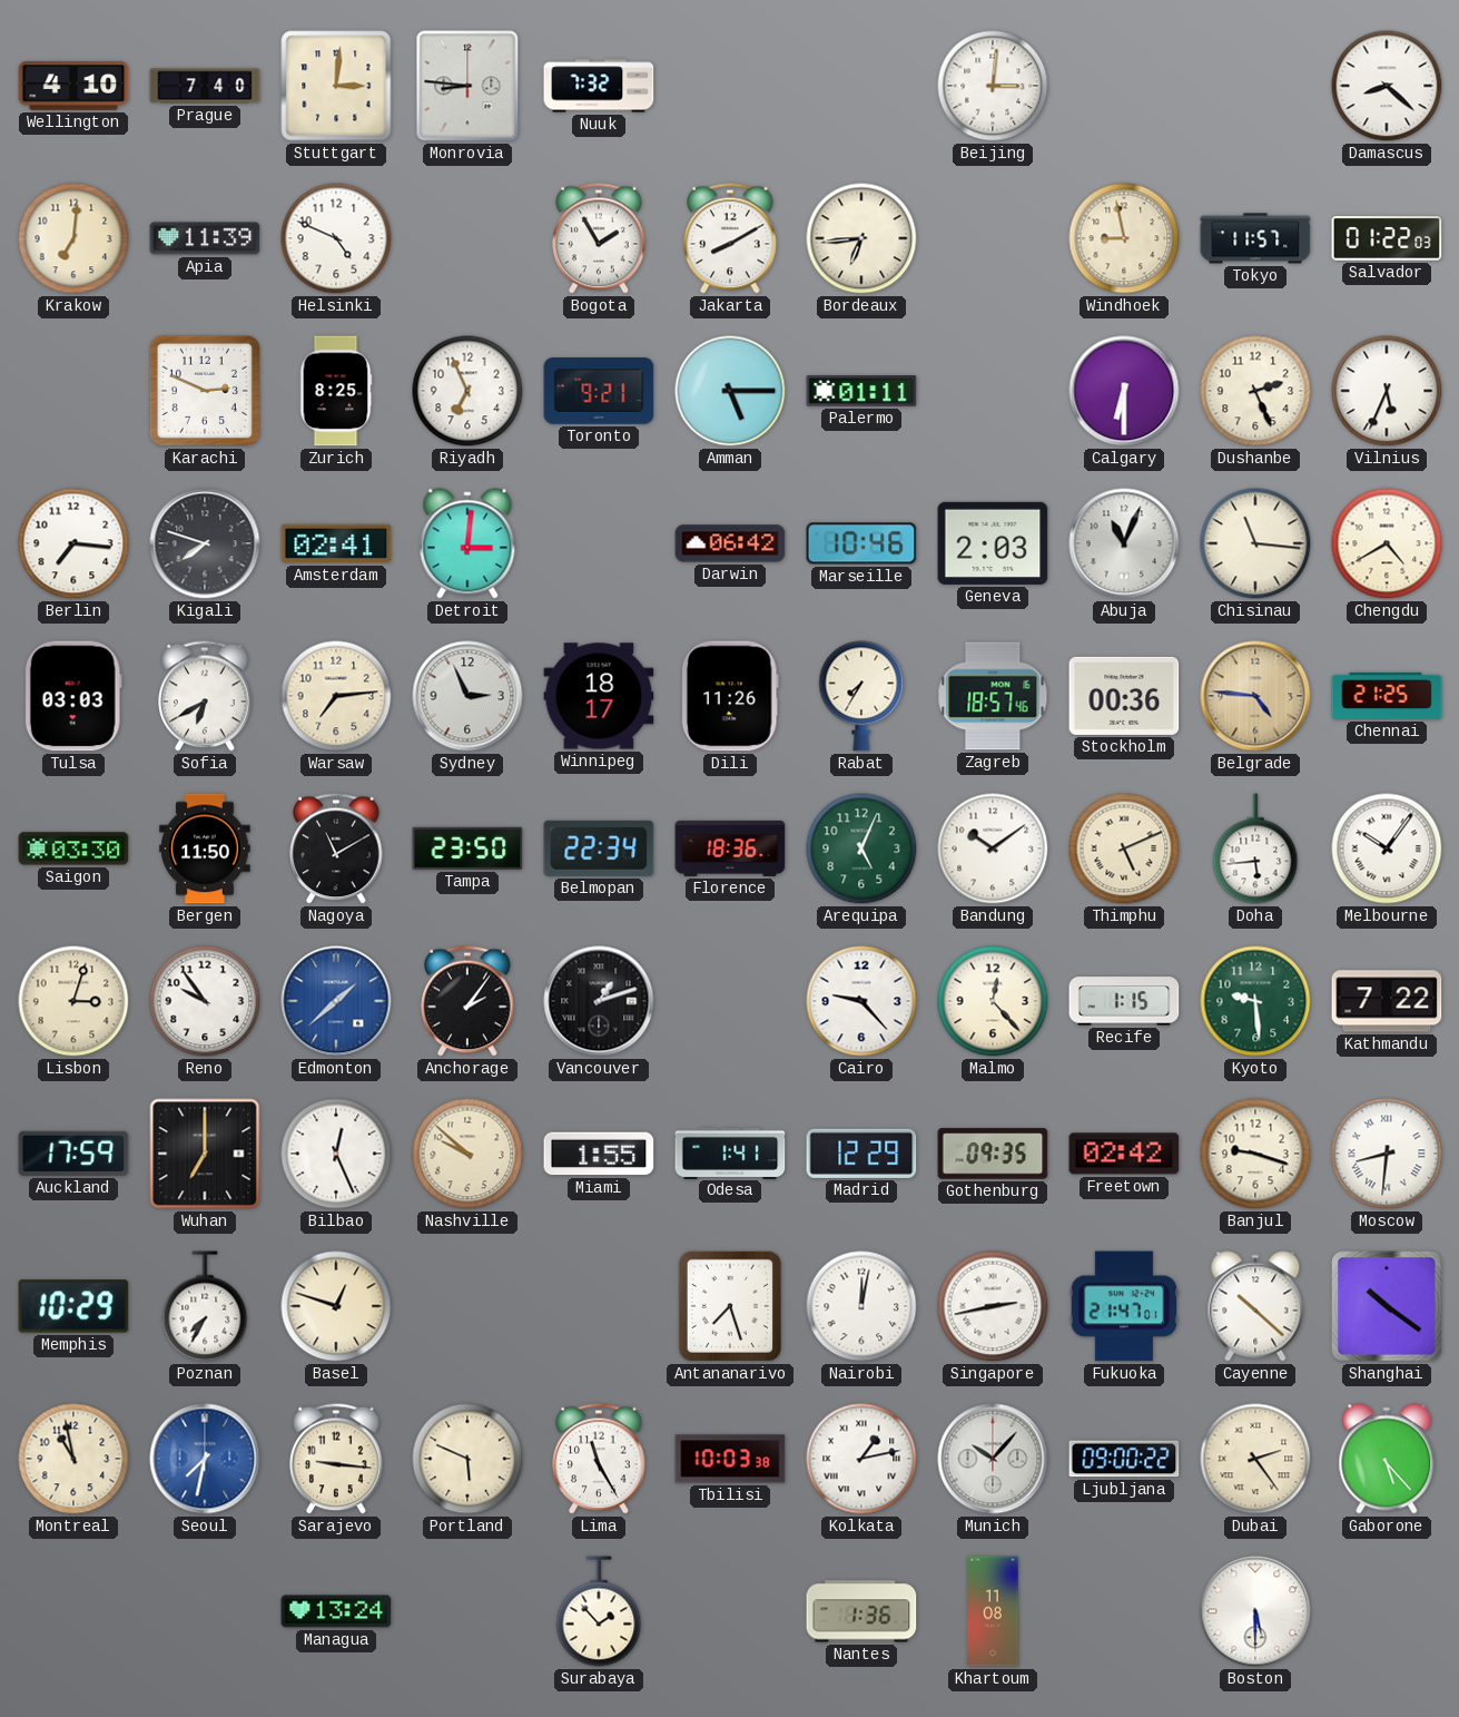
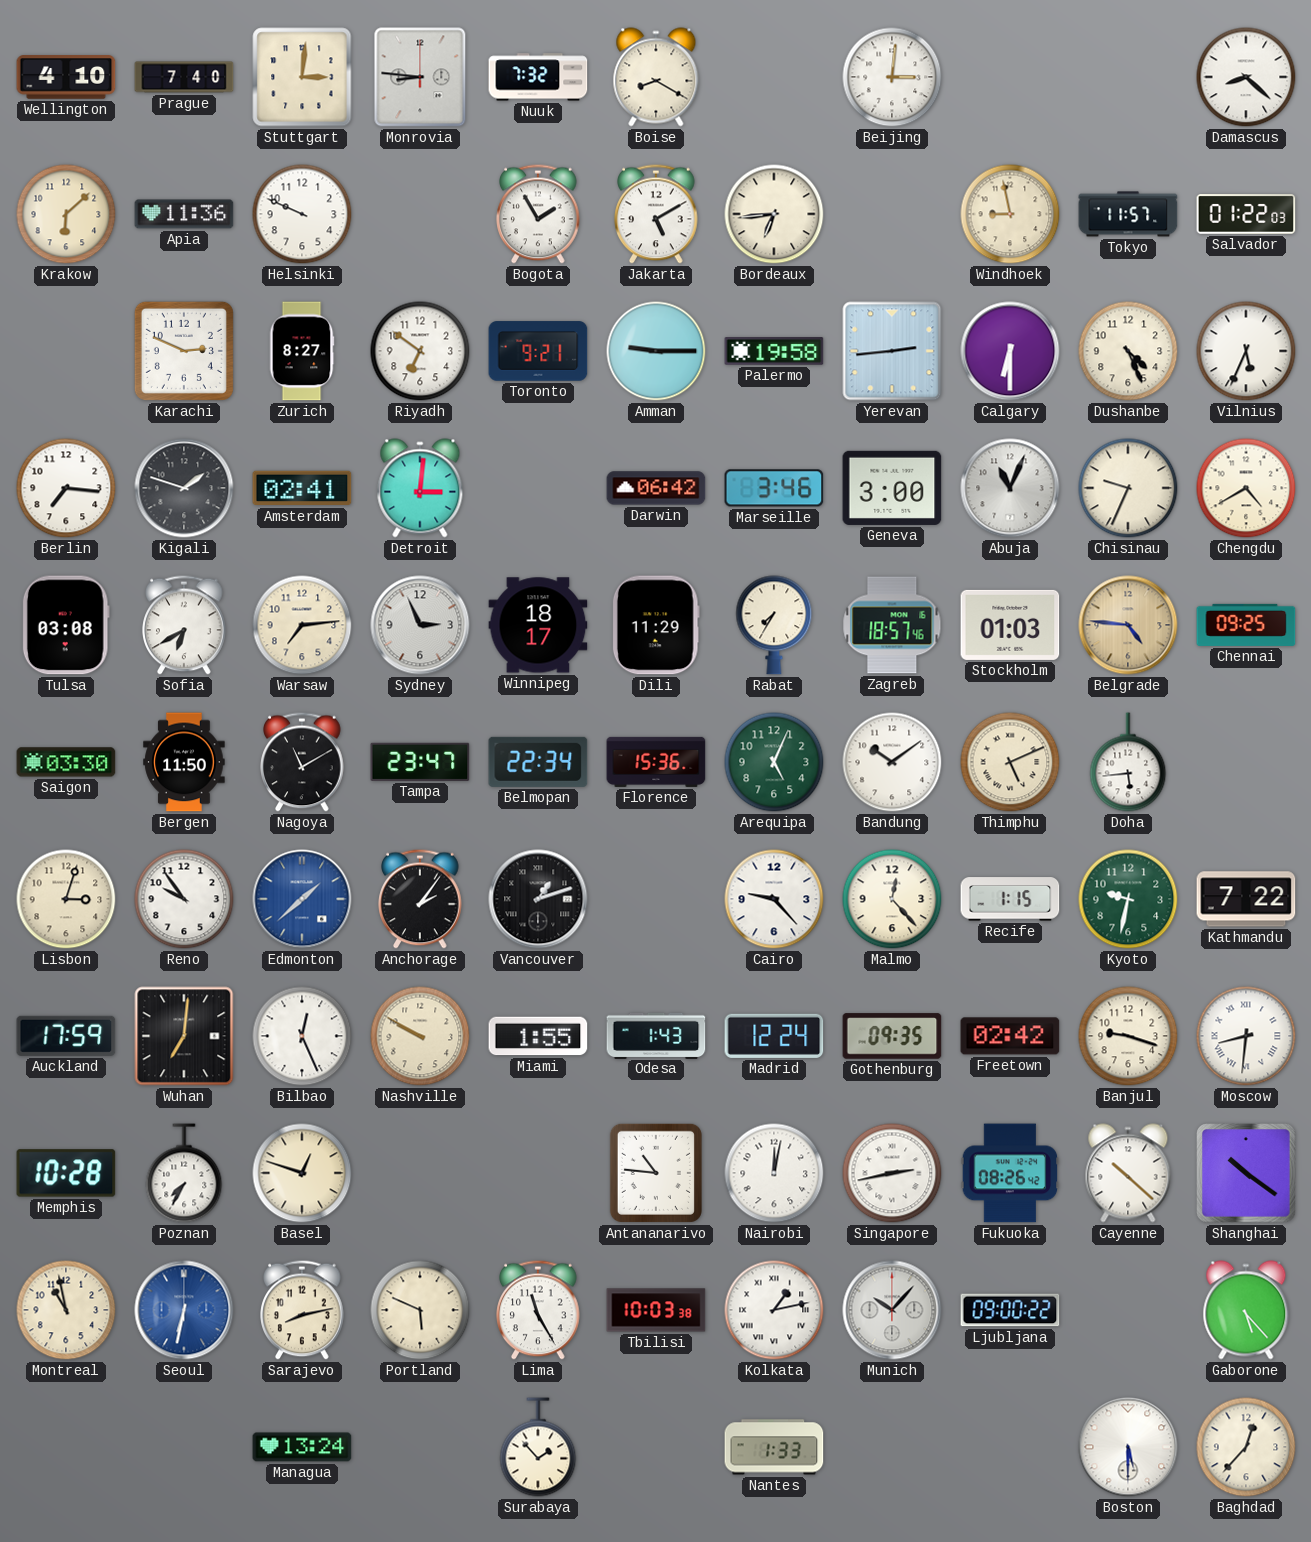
Boise: none -> 8:20
Krakow: 7:01 -> 6:08
Apia: 11:39 -> 11:36
Helsinki: 4:49 -> 9:49
Jakarta: 8:10 -> 5:10
Zurich: 8:25 -> 8:27
Riyadh: 6:56 -> 6:51
Amman: 5:15 -> 9:15
Palermo: 01:11 -> 19:58
Yerevan: none -> 2:44
Dushanbe: 2:26 -> 4:26
Kigali: 7:48 -> 1:48
Marseille: 10:46 -> 3:46
Geneva: 2:03 -> 3:00
Chisinau: 11:16 -> 9:34
Tulsa: 03:03 -> 03:08
Dili: 11:26 -> 11:29
Stockholm: 00:36 -> 01:03
Chennai: 21:25 -> 09:25
Tampa: 23:50 -> 23:47
Florence: 18:36 -> 15:36
Melbourne: 10:06 -> none
Kyoto: 9:29 -> 9:32
Wuhan: 7:00 -> 7:01
Nashville: 9:52 -> 9:50
Odesa: 1:41 -> 1:43
Madrid: 12:29 -> 12:24
Memphis: 10:29 -> 10:28
Antananarivo: 7:27 -> 10:46
Fukuoka: 21:47 -> 08:26
Seoul: 7:32 -> 6:32
Sarajevo: 9:16 -> 8:13
Dubai: 2:24 -> none
Nantes: 1:36 -> 1:33
Khartoum: 11:08 -> none
Baghdad: none -> 12:37
